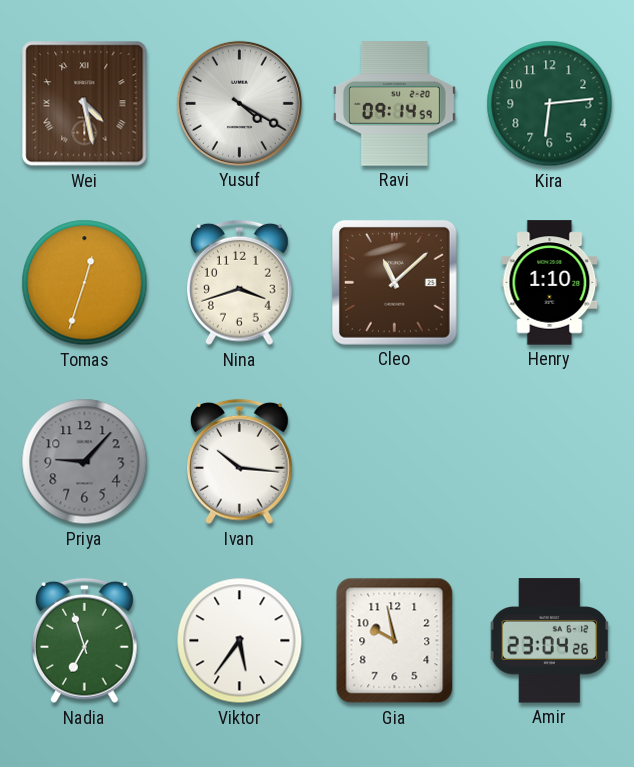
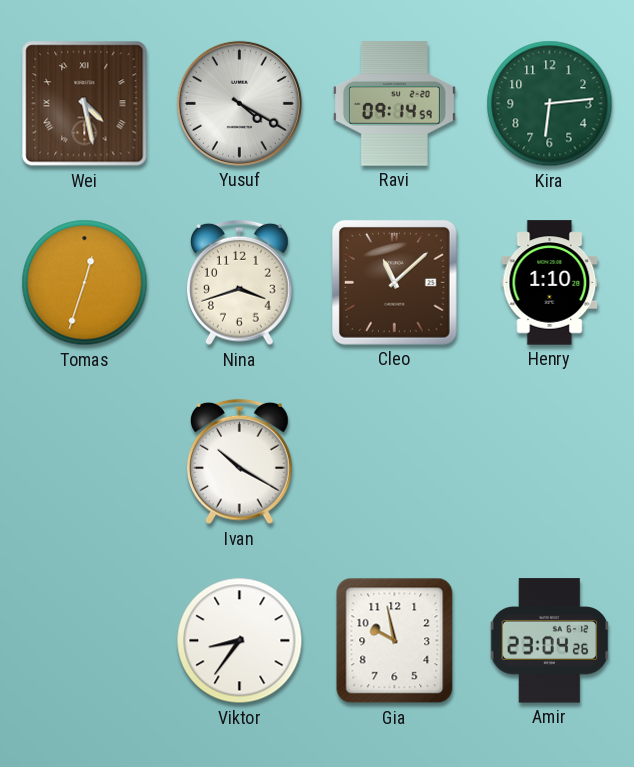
Priya: 9:07 -> none
Ivan: 10:16 -> 10:20
Nadia: 6:57 -> none
Viktor: 5:36 -> 8:36
